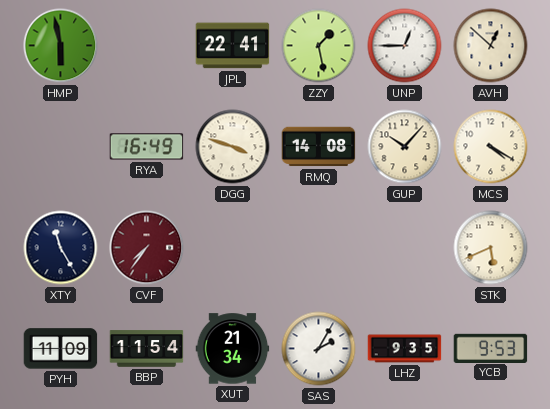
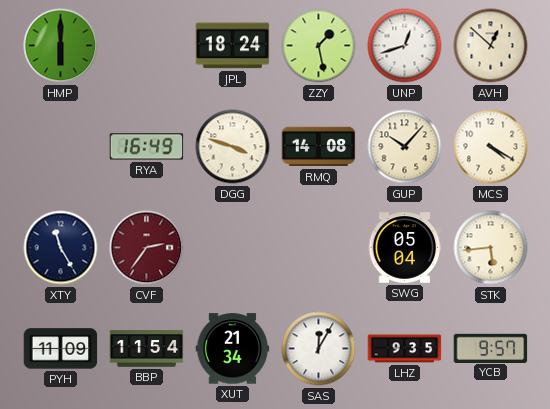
HMP: 5:58 -> 6:00
JPL: 22:41 -> 18:24
UNP: 12:45 -> 12:42
CVF: 7:36 -> 2:36
SWG: none -> 05:04
STK: 5:41 -> 5:44
SAS: 2:05 -> 12:05
YCB: 9:53 -> 9:57
